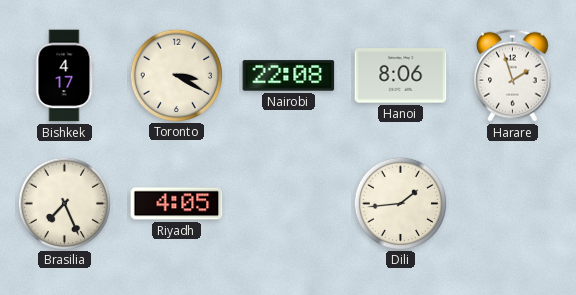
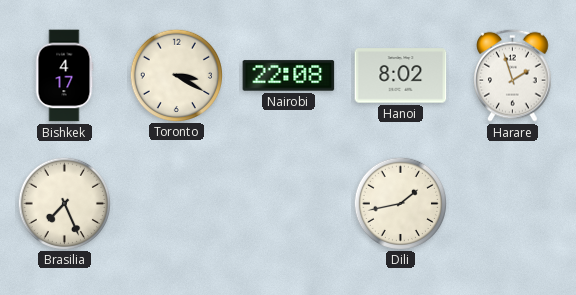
Hanoi: 8:06 -> 8:02
Riyadh: 4:05 -> none
Dili: 1:44 -> 1:43
